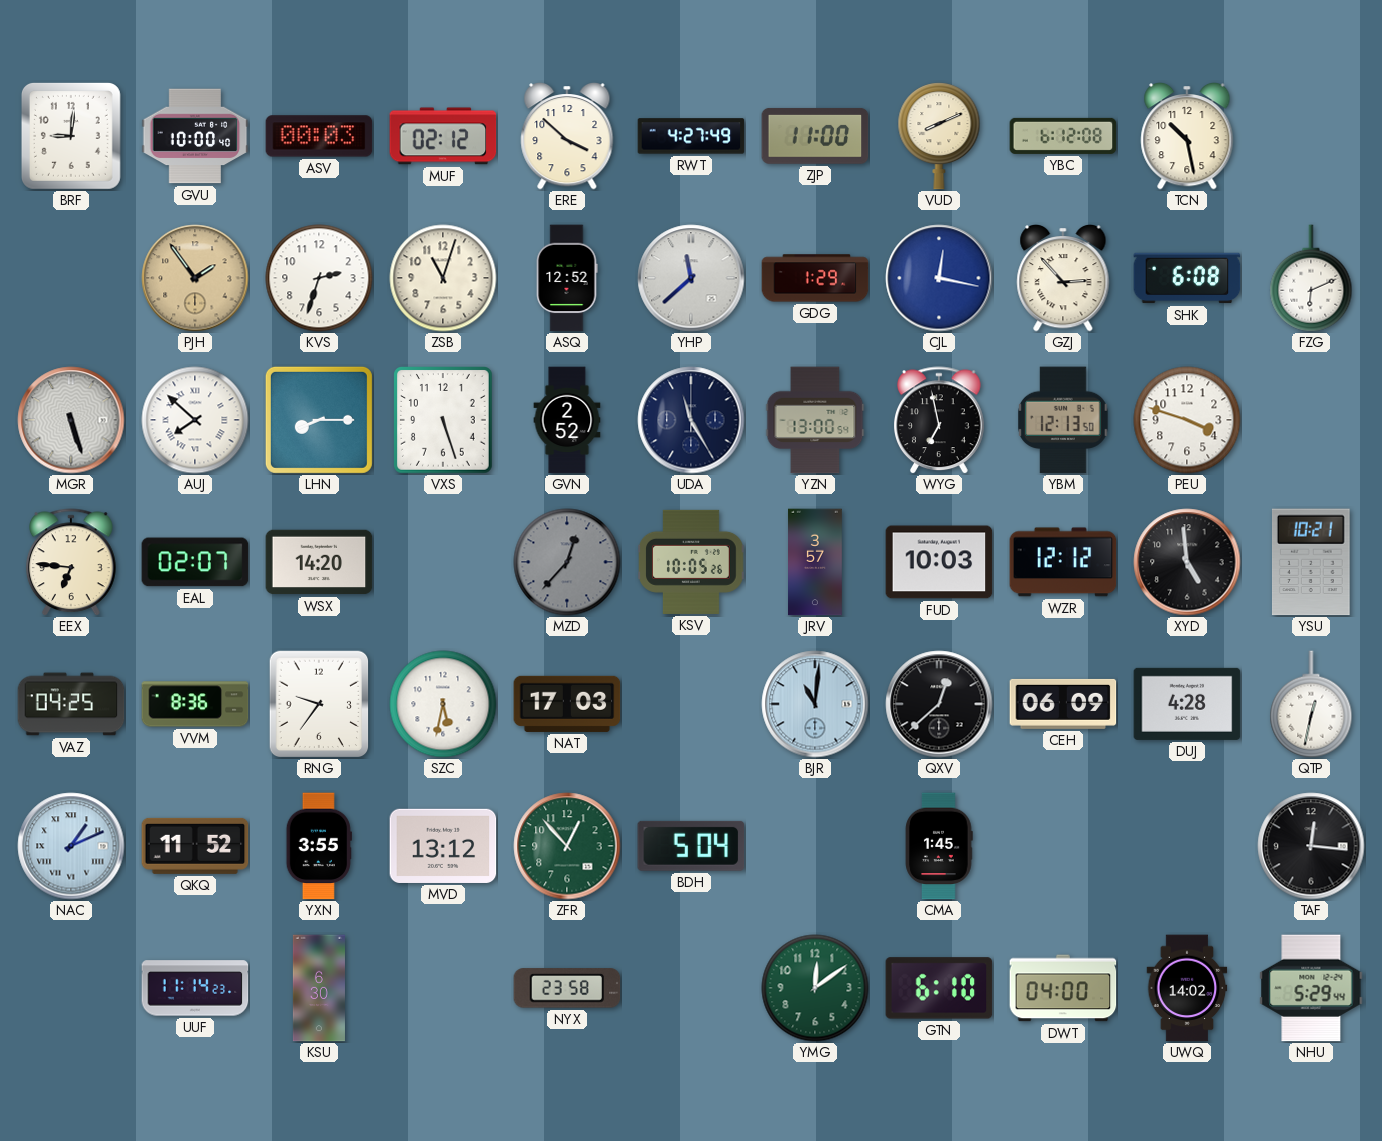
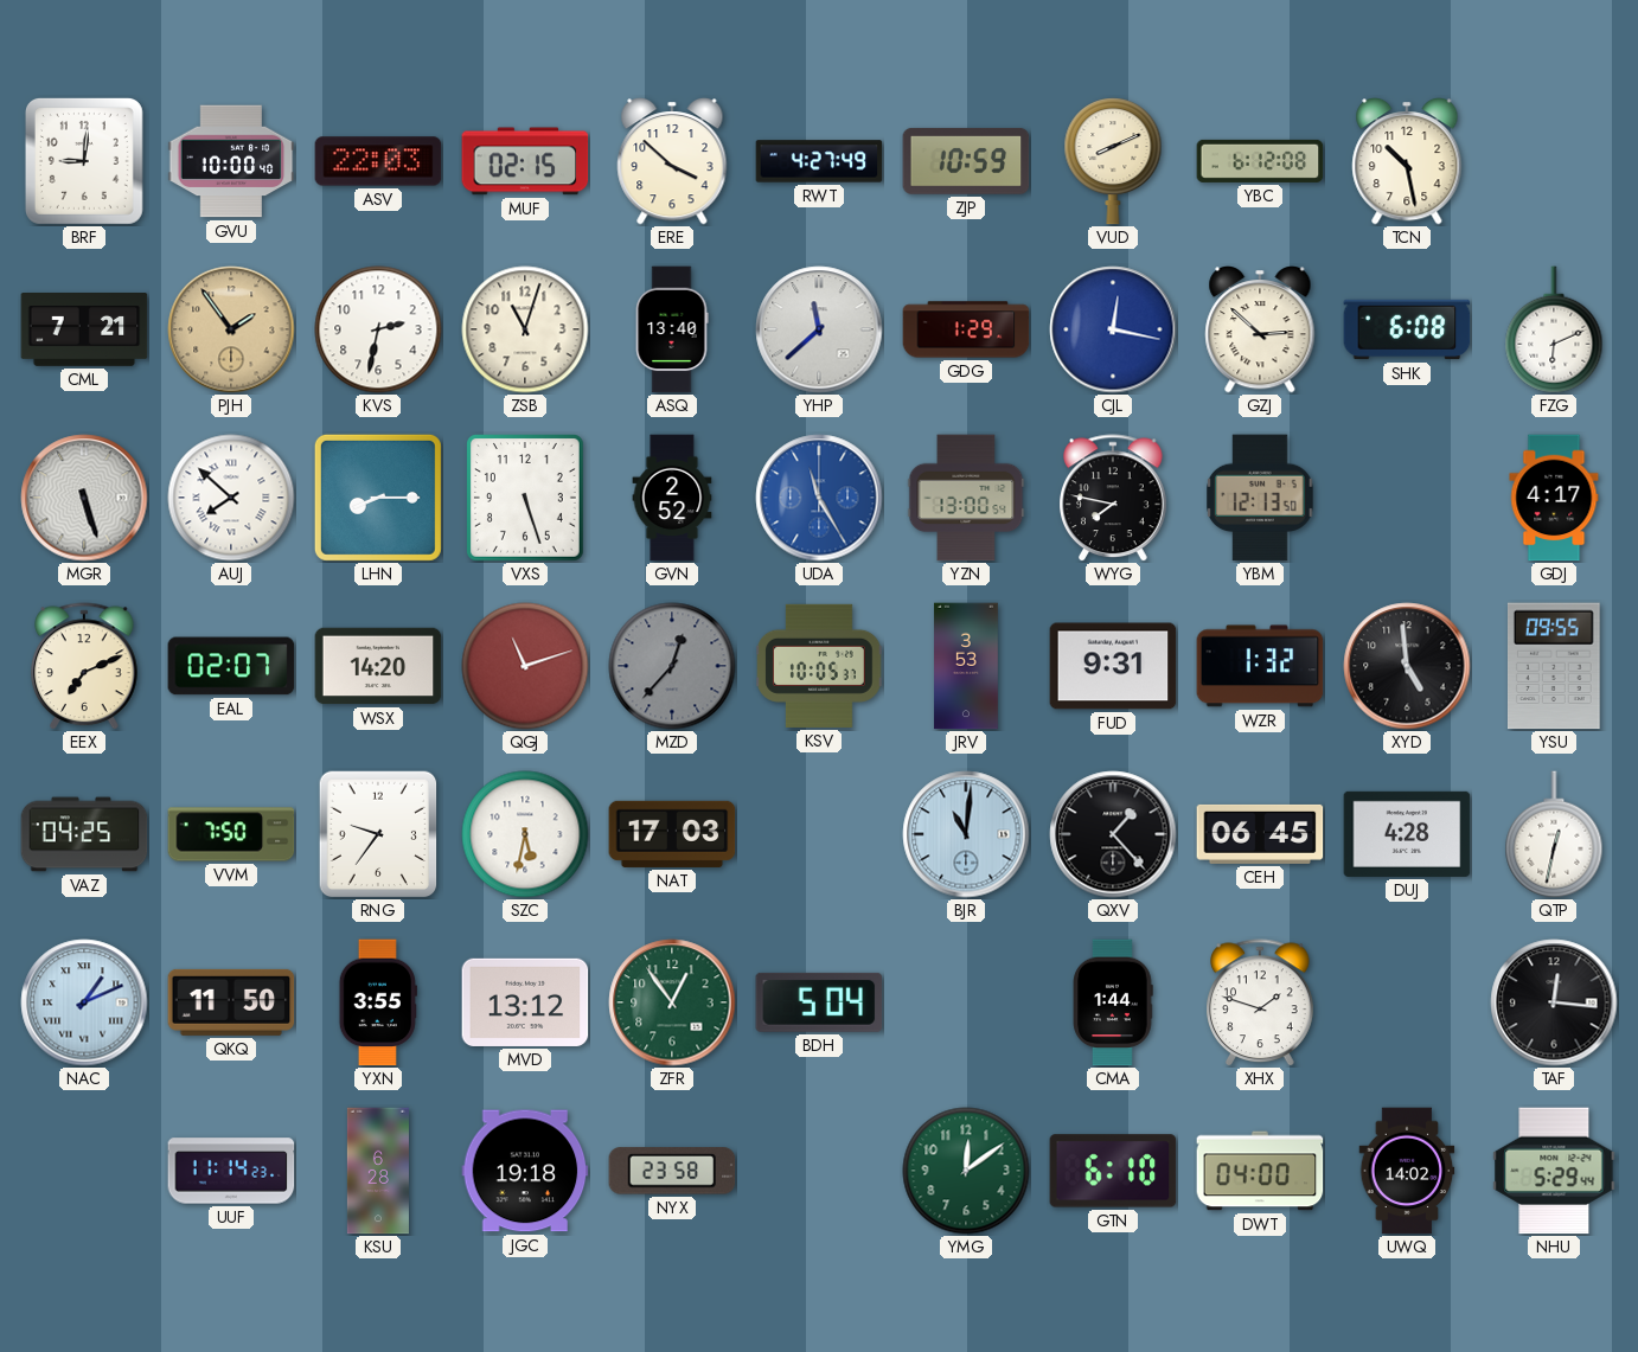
ASV: 00:03 -> 22:03
MUF: 02:12 -> 02:15
ZJP: 11:00 -> 10:59
CML: none -> 7:21
KVS: 2:33 -> 2:32
ASQ: 12:52 -> 13:40
GZJ: 2:53 -> 2:52
UDA dial: navy -> blue
WYG: 6:58 -> 7:47
PEU: 3:48 -> none
GDJ: none -> 4:17
EEX: 6:46 -> 7:11
QGJ: none -> 11:12
KSV: 10:05:26 -> 10:05:37
JRV: 3:57 -> 3:53
FUD: 10:03 -> 9:31
WZR: 12:12 -> 1:32
YSU: 10:21 -> 09:55
VVM: 8:36 -> 7:50
QXV: 12:38 -> 1:23
CEH: 06:09 -> 06:45
QKQ: 11:52 -> 11:50
ZFR: 12:53 -> 12:54
CMA: 1:45 -> 1:44
XHX: none -> 1:48
KSU: 6:30 -> 6:28
JGC: none -> 19:18
